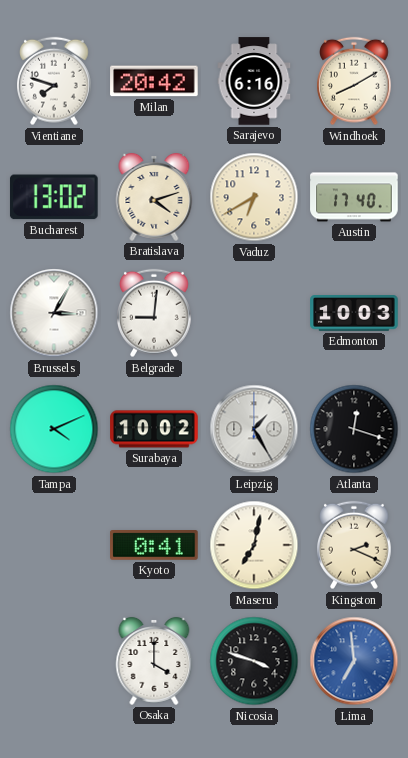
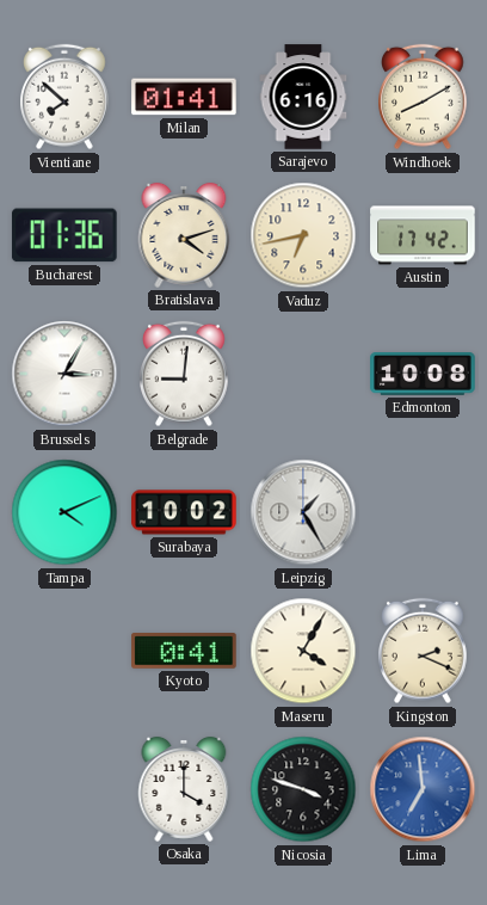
Vientiane: 7:48 -> 7:52
Milan: 20:42 -> 01:41
Bucharest: 13:02 -> 01:36
Vaduz: 6:40 -> 6:43
Austin: 17:40 -> 17:42
Edmonton: 10:03 -> 10:08
Atlanta: 12:18 -> none
Maseru: 7:02 -> 4:05
